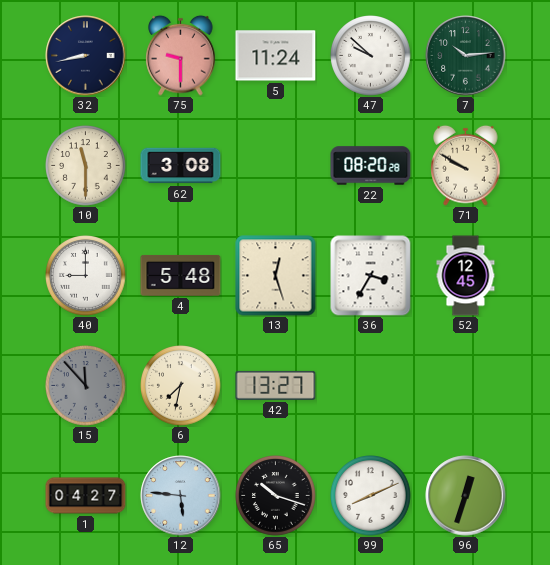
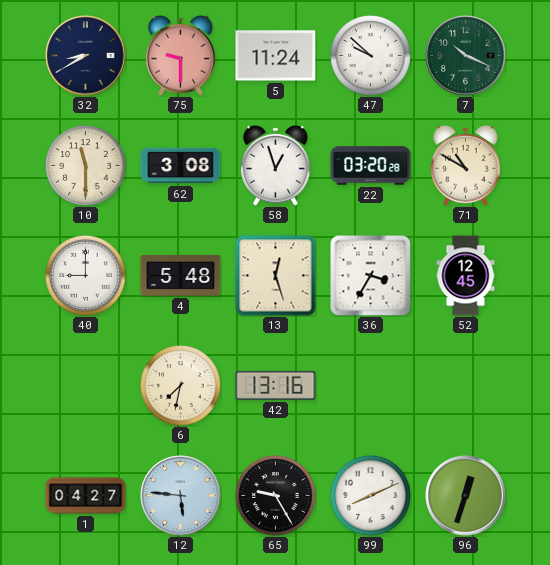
32: 8:43 -> 8:40
7: 10:14 -> 10:19
58: none -> 12:57
22: 08:20 -> 03:20
71: 9:50 -> 10:50
15: 11:53 -> none
42: 13:27 -> 13:16
65: 10:18 -> 9:25
